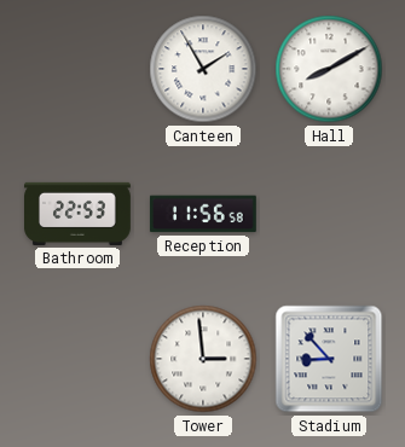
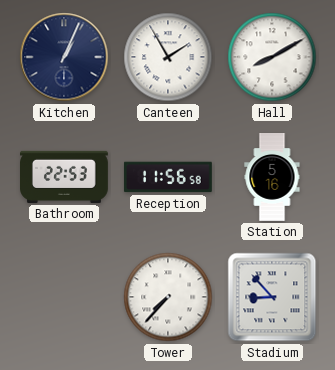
Kitchen: none -> 1:04
Station: none -> 5:16
Tower: 2:59 -> 7:37
